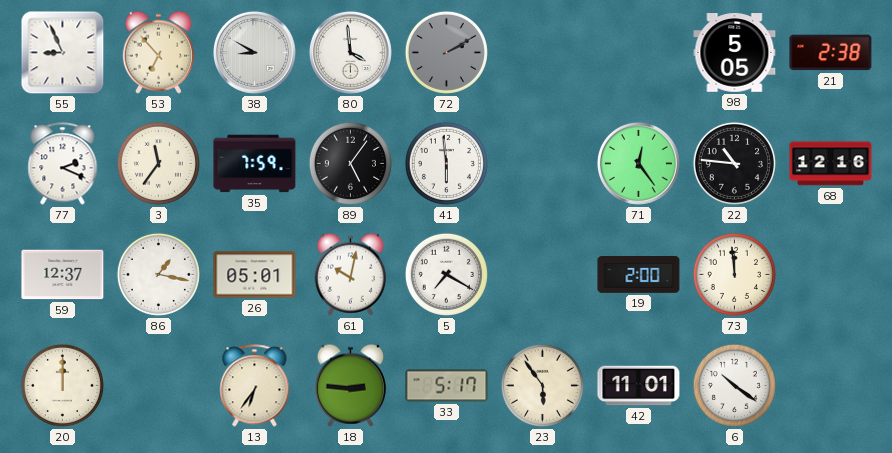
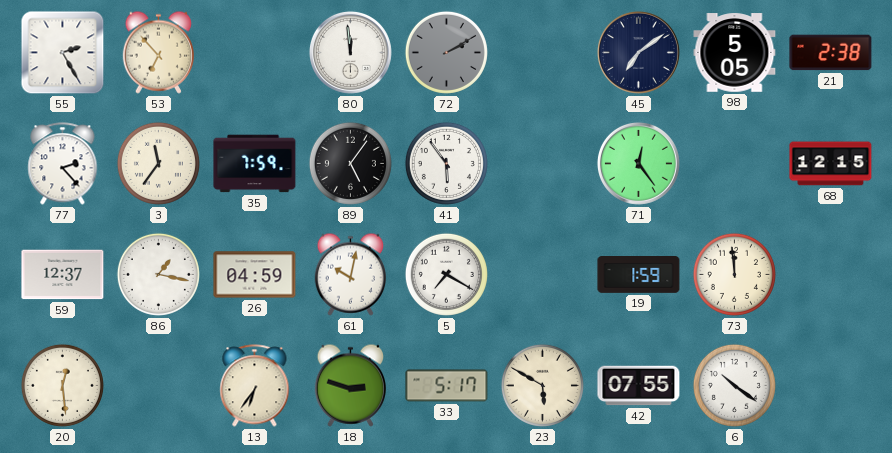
55: 8:56 -> 2:25
38: 8:50 -> none
80: 3:59 -> 11:59
45: none -> 7:09
77: 2:19 -> 2:23
41: 5:59 -> 5:54
22: 10:46 -> none
68: 12:16 -> 12:15
26: 05:01 -> 04:59
19: 2:00 -> 1:59
20: 12:00 -> 12:29
18: 2:46 -> 2:48
23: 5:54 -> 5:50
42: 11:01 -> 07:55
